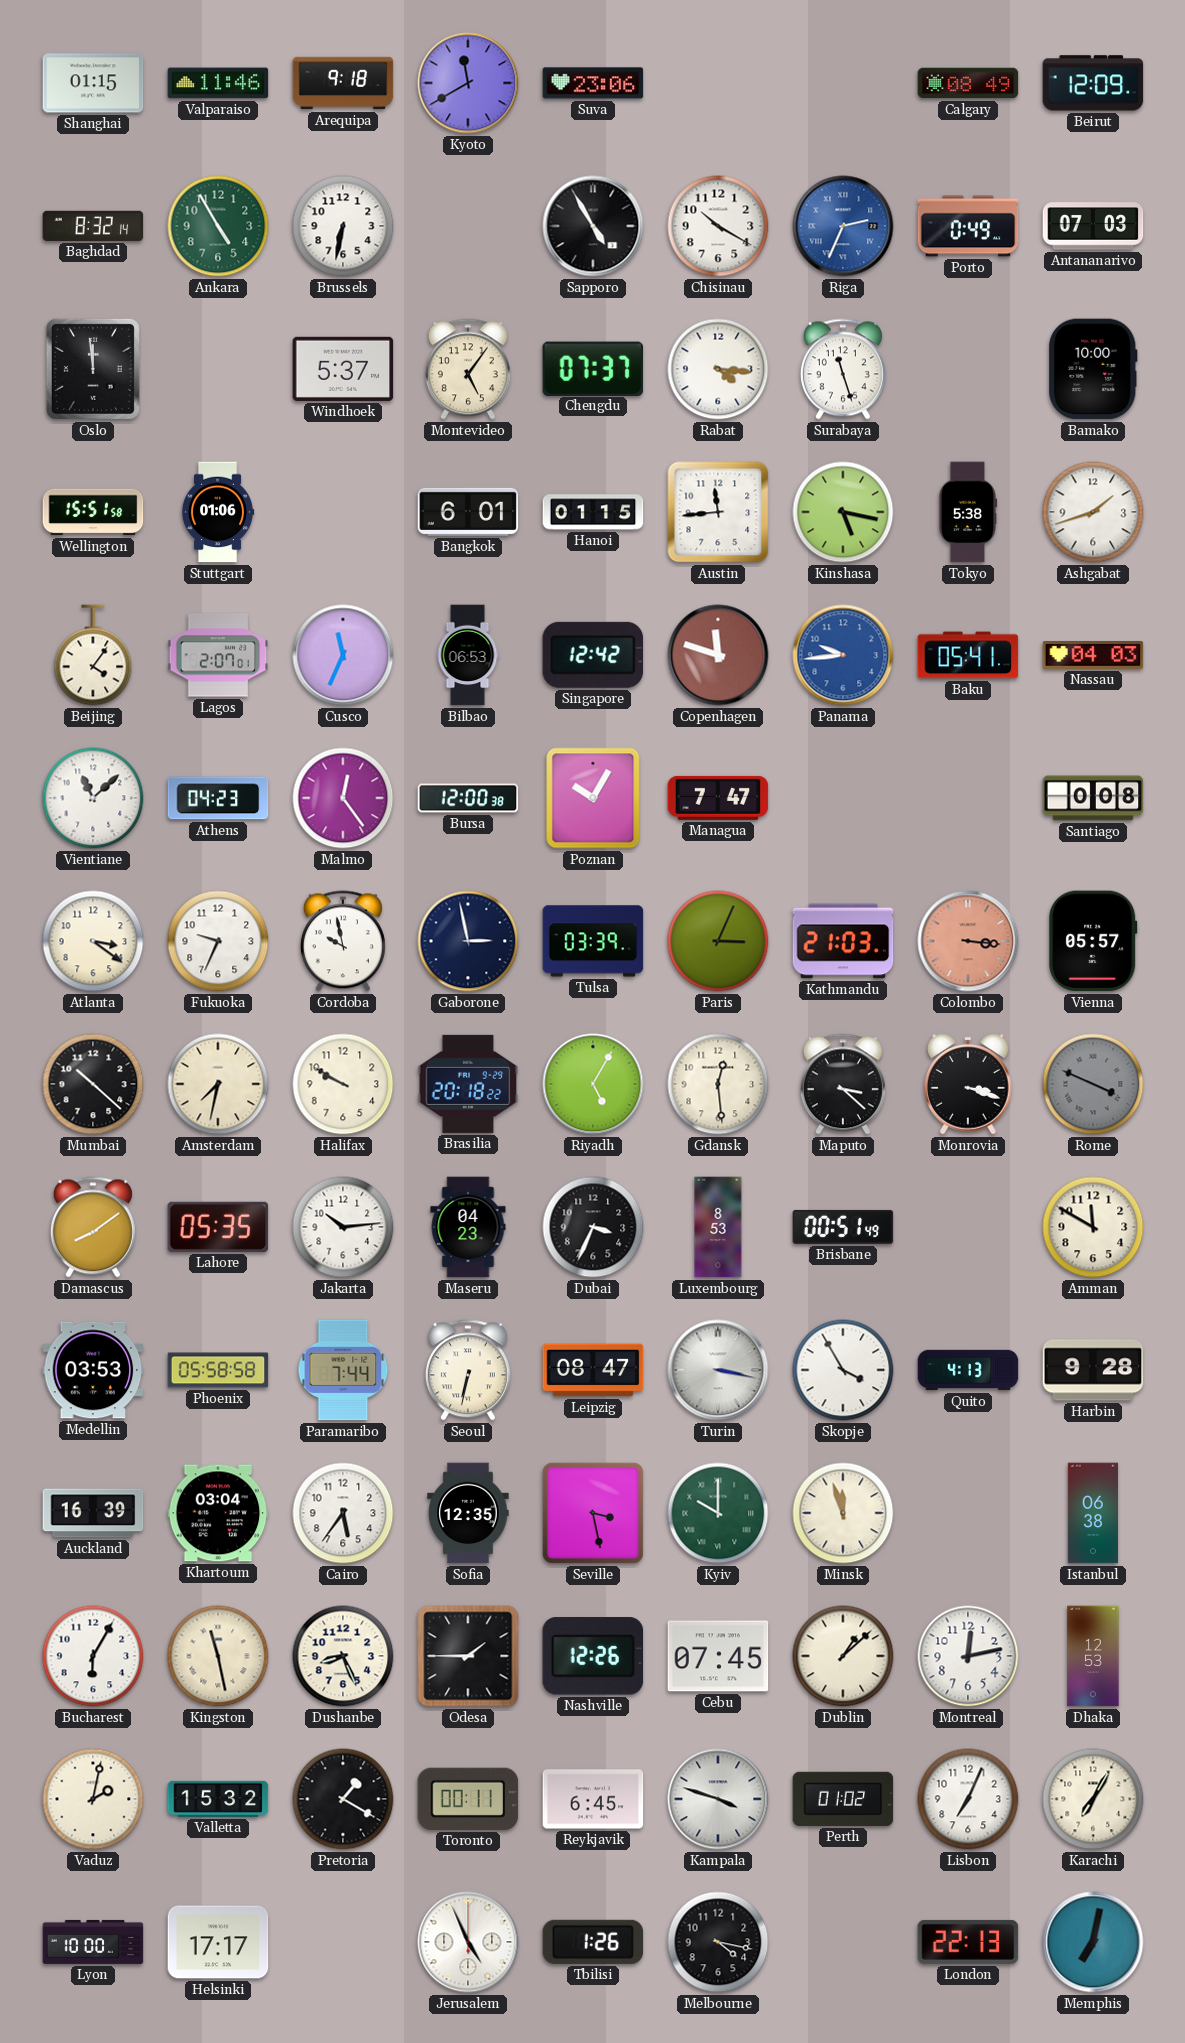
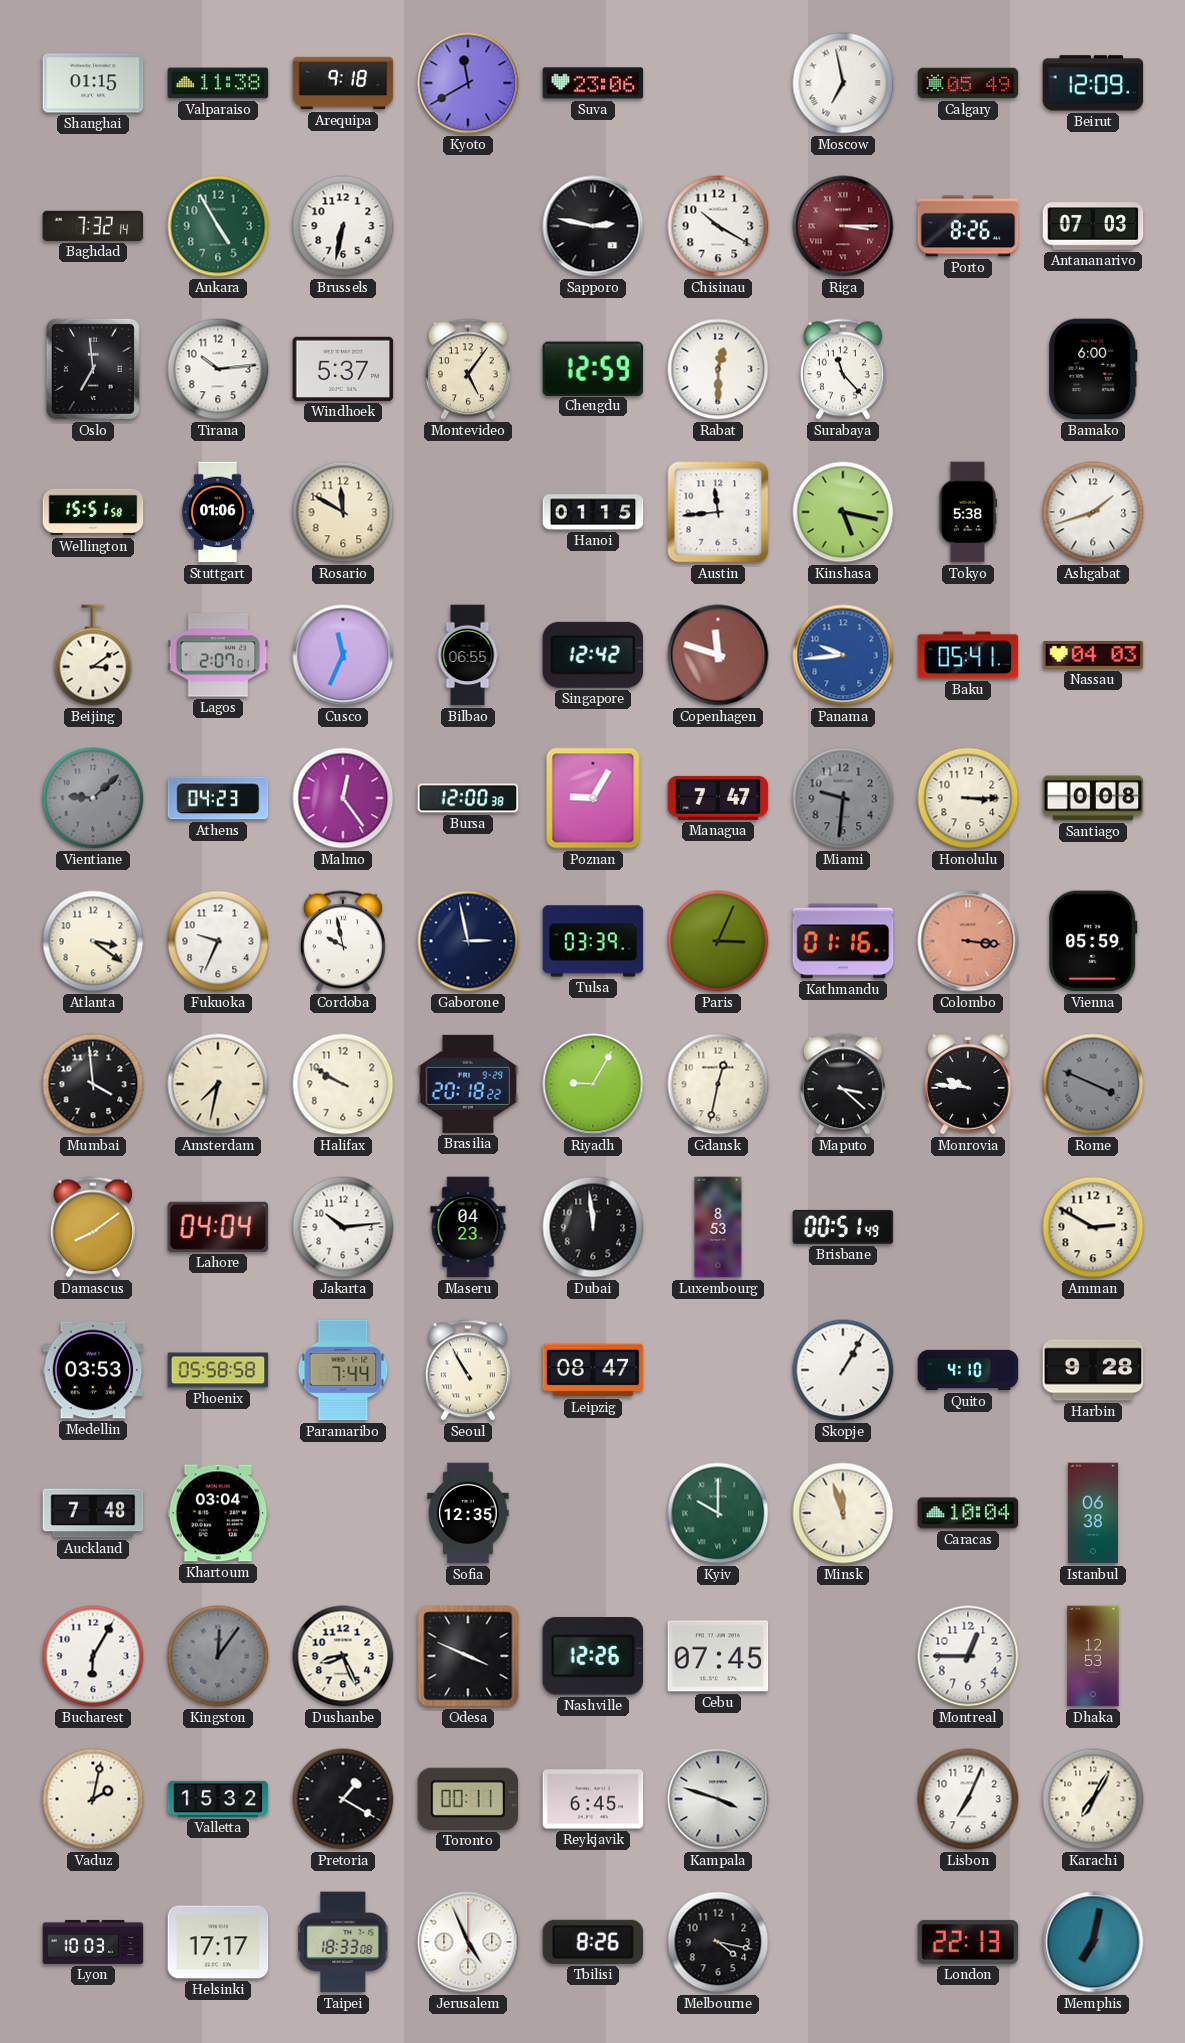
Valparaiso: 11:46 -> 11:38
Moscow: none -> 6:58
Calgary: 08:49 -> 05:49
Baghdad: 8:32 -> 7:32
Sapporo: 4:55 -> 2:47
Riga: 2:34 -> 3:15
Riga dial: blue -> burgundy
Porto: 0:49 -> 8:26
Oslo: 11:59 -> 6:59
Tirana: none -> 10:14
Chengdu: 07:37 -> 12:59
Rabat: 4:16 -> 12:30
Surabaya: 11:27 -> 11:23
Bamako: 10:00 -> 6:00
Rosario: none -> 11:50
Bangkok: 6:01 -> none
Beijing: 4:06 -> 3:09
Bilbao: 06:53 -> 06:55
Vientiane: 11:08 -> 9:08
Vientiane dial: white -> grey
Poznan: 10:05 -> 9:05
Miami: none -> 9:31
Honolulu: none -> 3:15
Kathmandu: 21:03 -> 01:16
Vienna: 05:57 -> 05:59
Mumbai: 10:22 -> 3:59
Riyadh: 5:05 -> 9:05
Gdansk: 12:29 -> 12:32
Monrovia: 3:18 -> 9:46
Lahore: 05:35 -> 04:04
Dubai: 3:34 -> 11:59
Amman: 11:50 -> 2:50
Seoul: 6:32 -> 10:55
Turin: 3:17 -> none
Skopje: 3:55 -> 1:05
Quito: 4:13 -> 4:10
Auckland: 16:39 -> 7:48
Cairo: 5:36 -> none
Seville: 3:28 -> none
Caracas: none -> 10:04
Kingston: 11:28 -> 12:06
Kingston dial: cream -> grey
Odesa: 1:45 -> 3:49
Dublin: 1:08 -> none
Montreal: 12:13 -> 12:45
Perth: 01:02 -> none
Lyon: 10:00 -> 10:03
Taipei: none -> 18:33
Tbilisi: 1:26 -> 8:26
